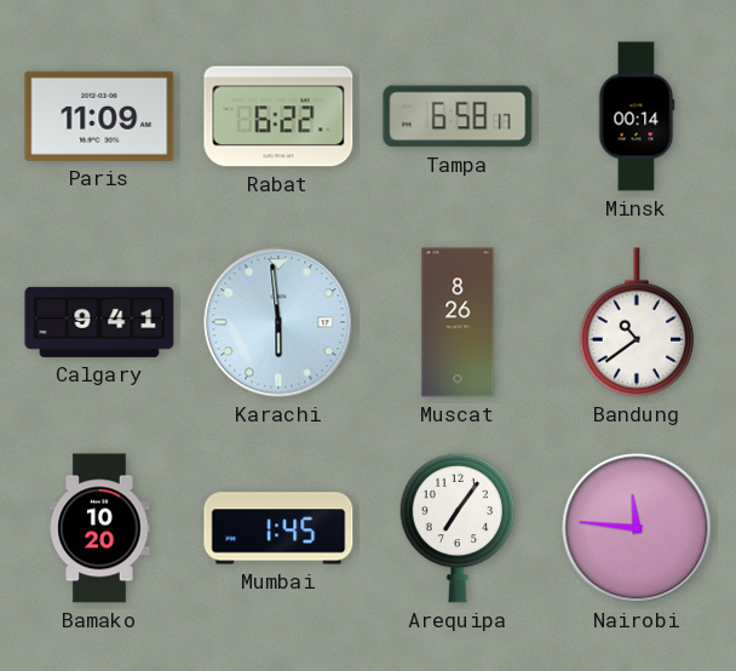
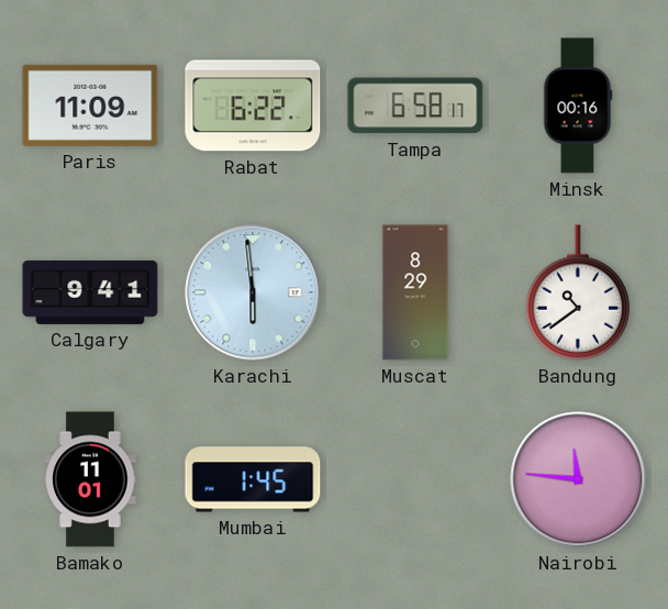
Minsk: 00:14 -> 00:16
Muscat: 8:26 -> 8:29
Bamako: 10:20 -> 11:01
Arequipa: 7:06 -> none
